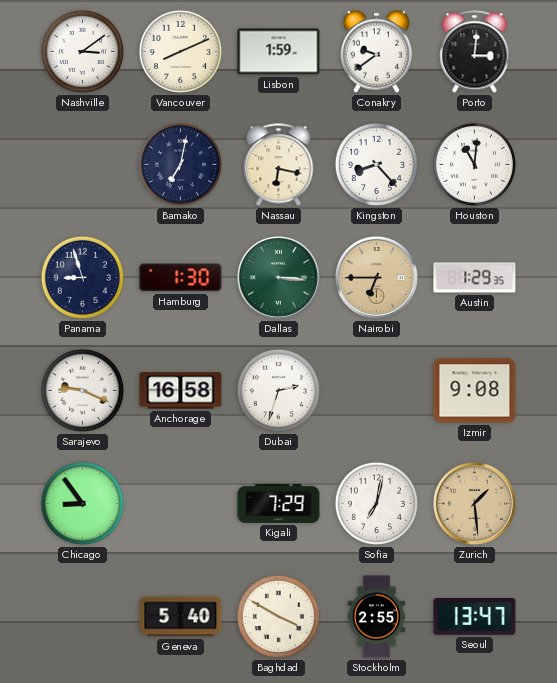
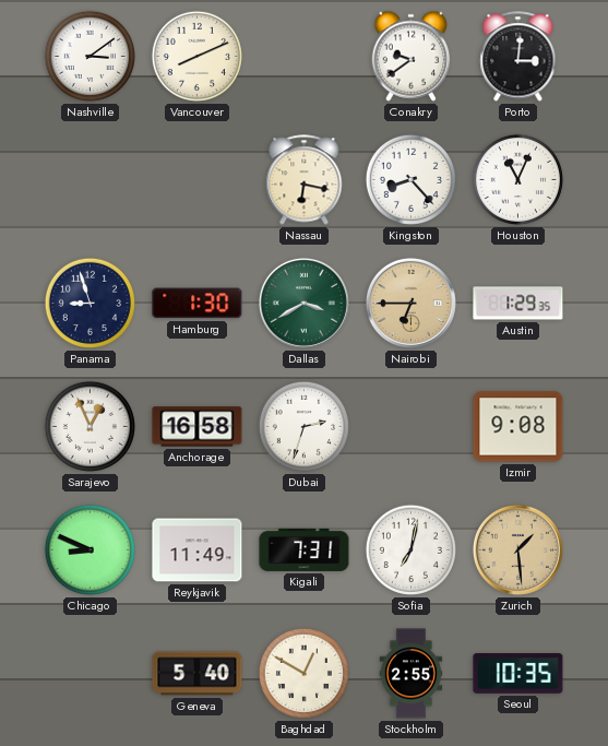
Lisbon: 1:59 -> none
Bamako: 7:02 -> none
Houston: 11:01 -> 11:04
Dallas: 3:16 -> 3:40
Sarajevo: 9:19 -> 12:56
Chicago: 8:54 -> 8:49
Reykjavik: none -> 11:49
Kigali: 7:29 -> 7:31
Baghdad: 3:50 -> 12:50
Seoul: 13:47 -> 10:35
